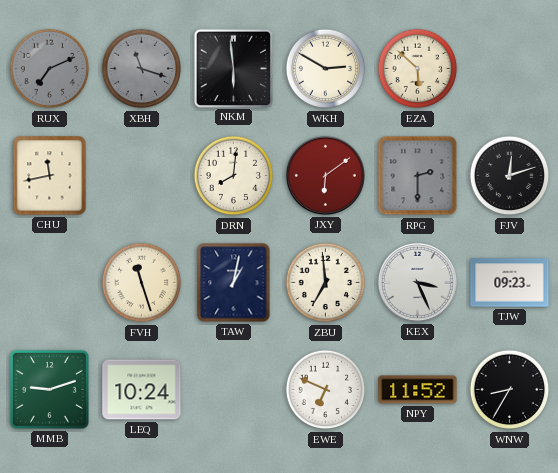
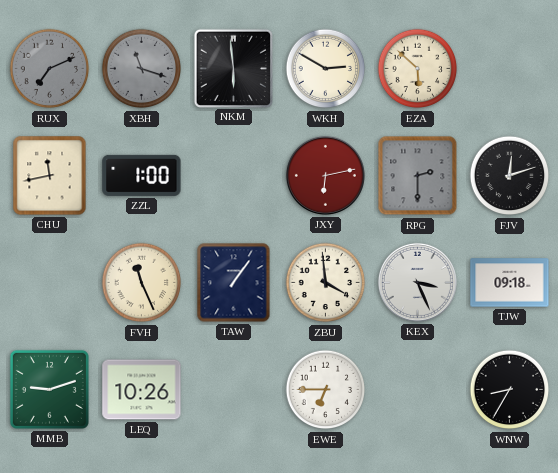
ZZL: none -> 1:00
DRN: 8:01 -> none
JXY: 6:09 -> 6:13
FVH: 11:27 -> 11:26
TAW: 1:02 -> 1:06
ZBU: 6:59 -> 3:59
TJW: 09:23 -> 09:18
LEQ: 10:24 -> 10:26
EWE: 6:49 -> 6:45
NPY: 11:52 -> none
